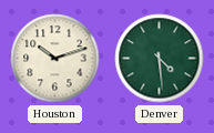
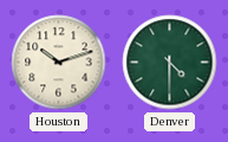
Denver: 4:29 -> 4:30
